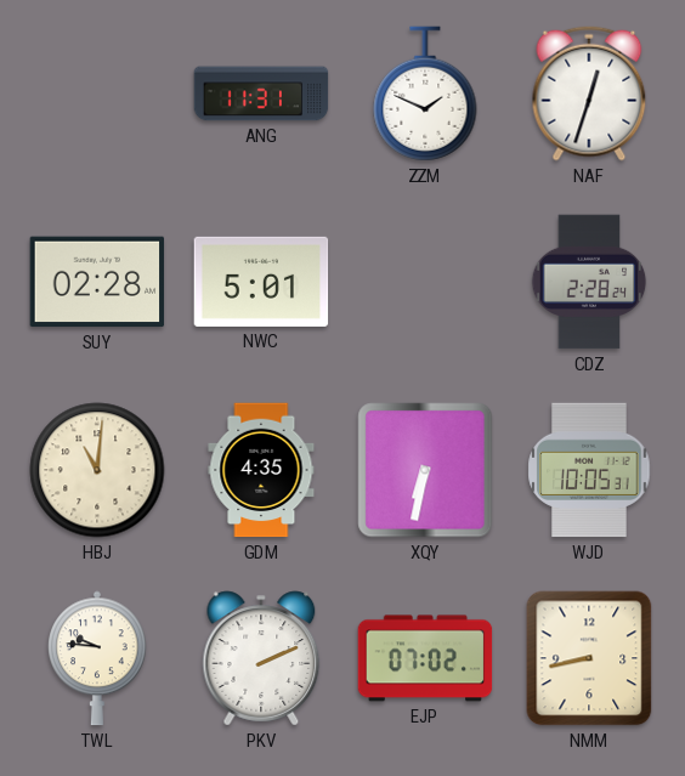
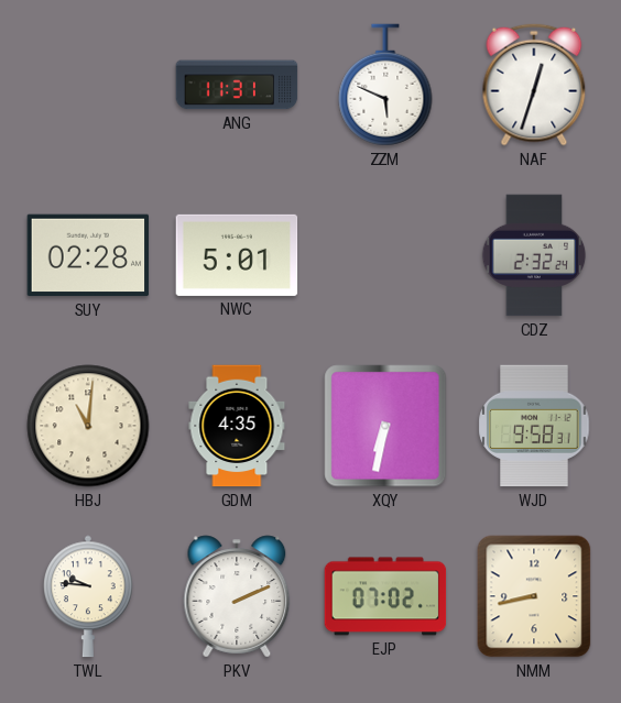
ZZM: 1:49 -> 5:49
CDZ: 2:28 -> 2:32
WJD: 10:05 -> 9:58
